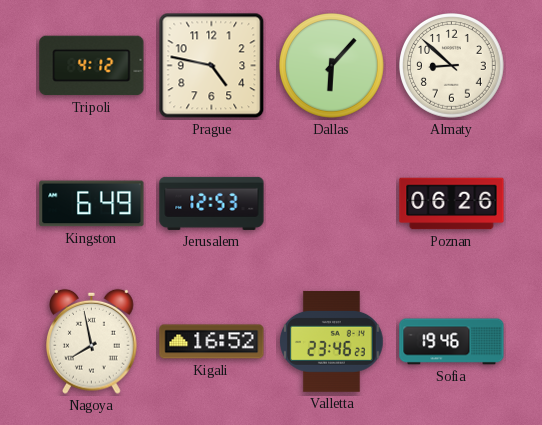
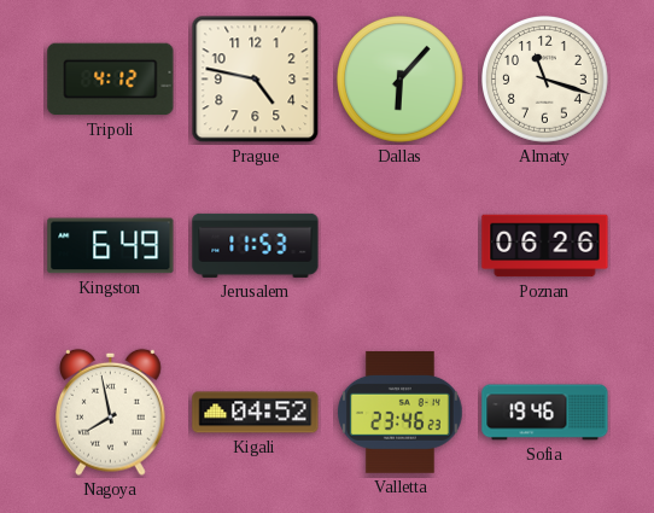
Almaty: 8:52 -> 11:18
Jerusalem: 12:53 -> 11:53
Kigali: 16:52 -> 04:52
